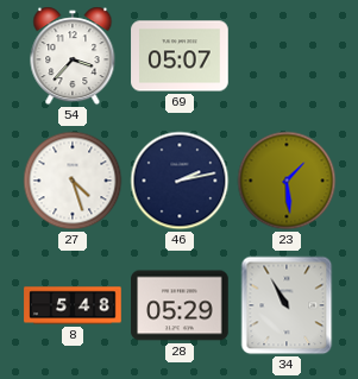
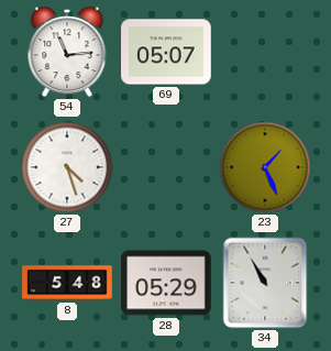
54: 3:37 -> 11:14
46: 2:13 -> none
23: 1:29 -> 1:26
